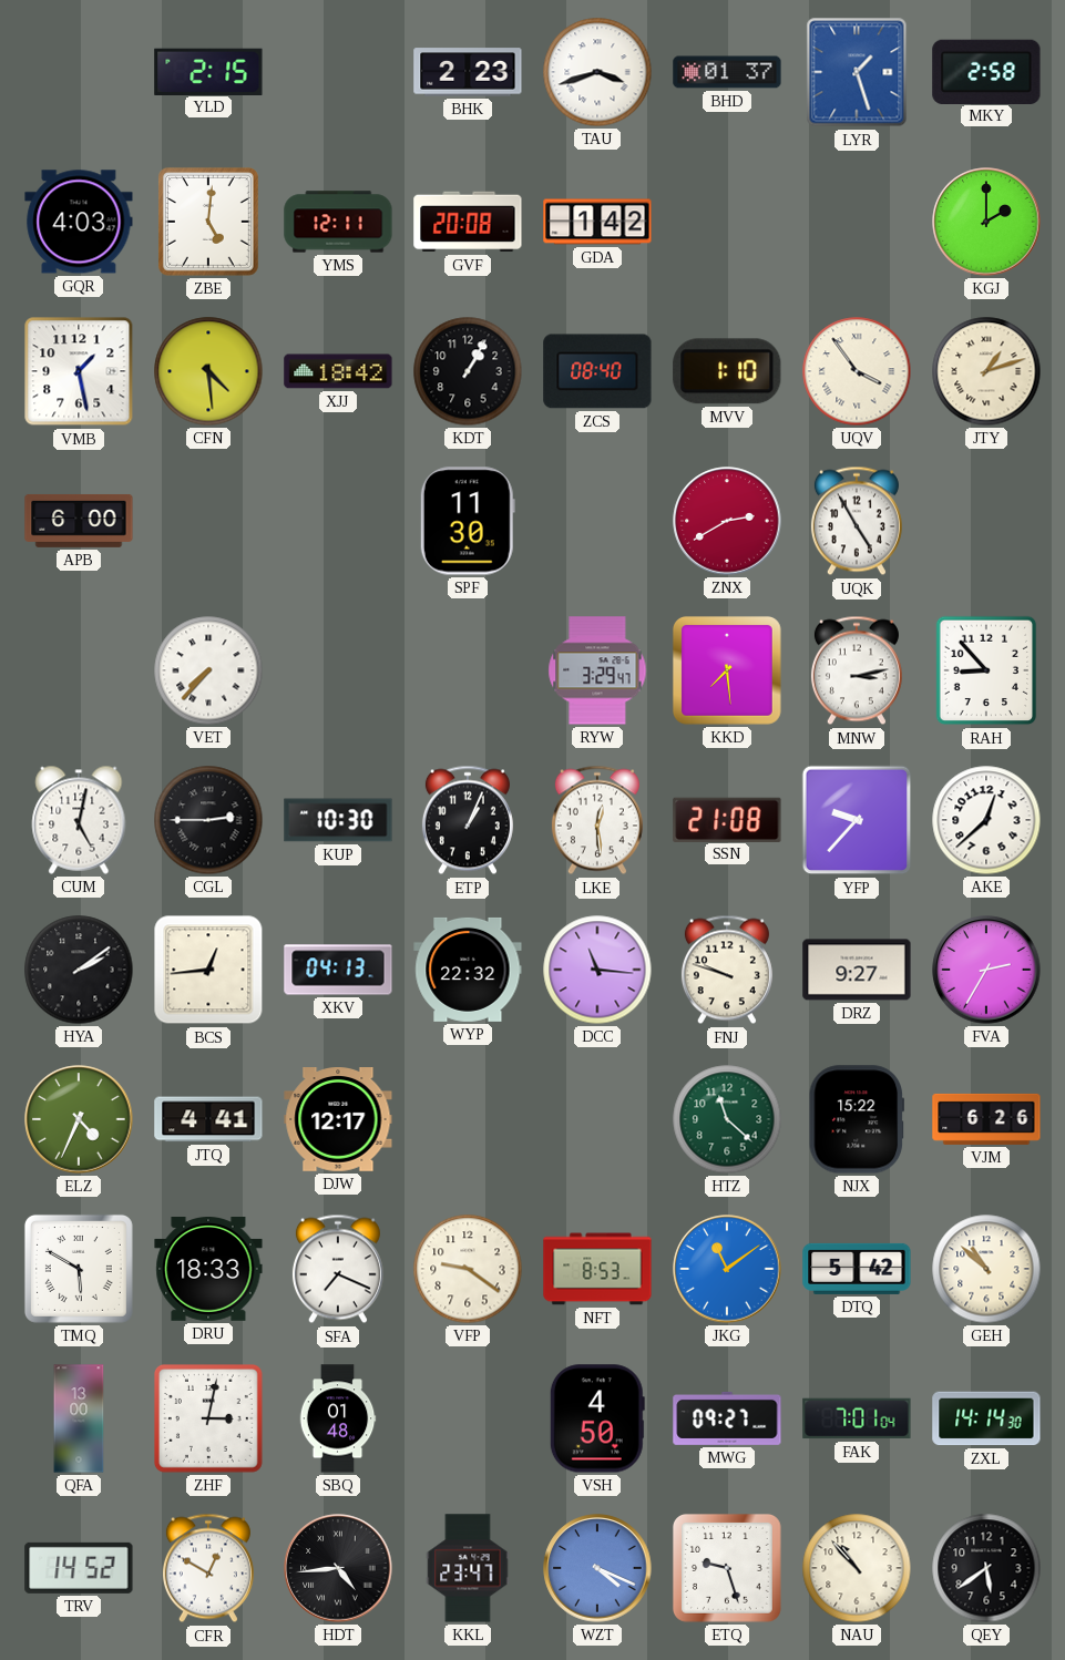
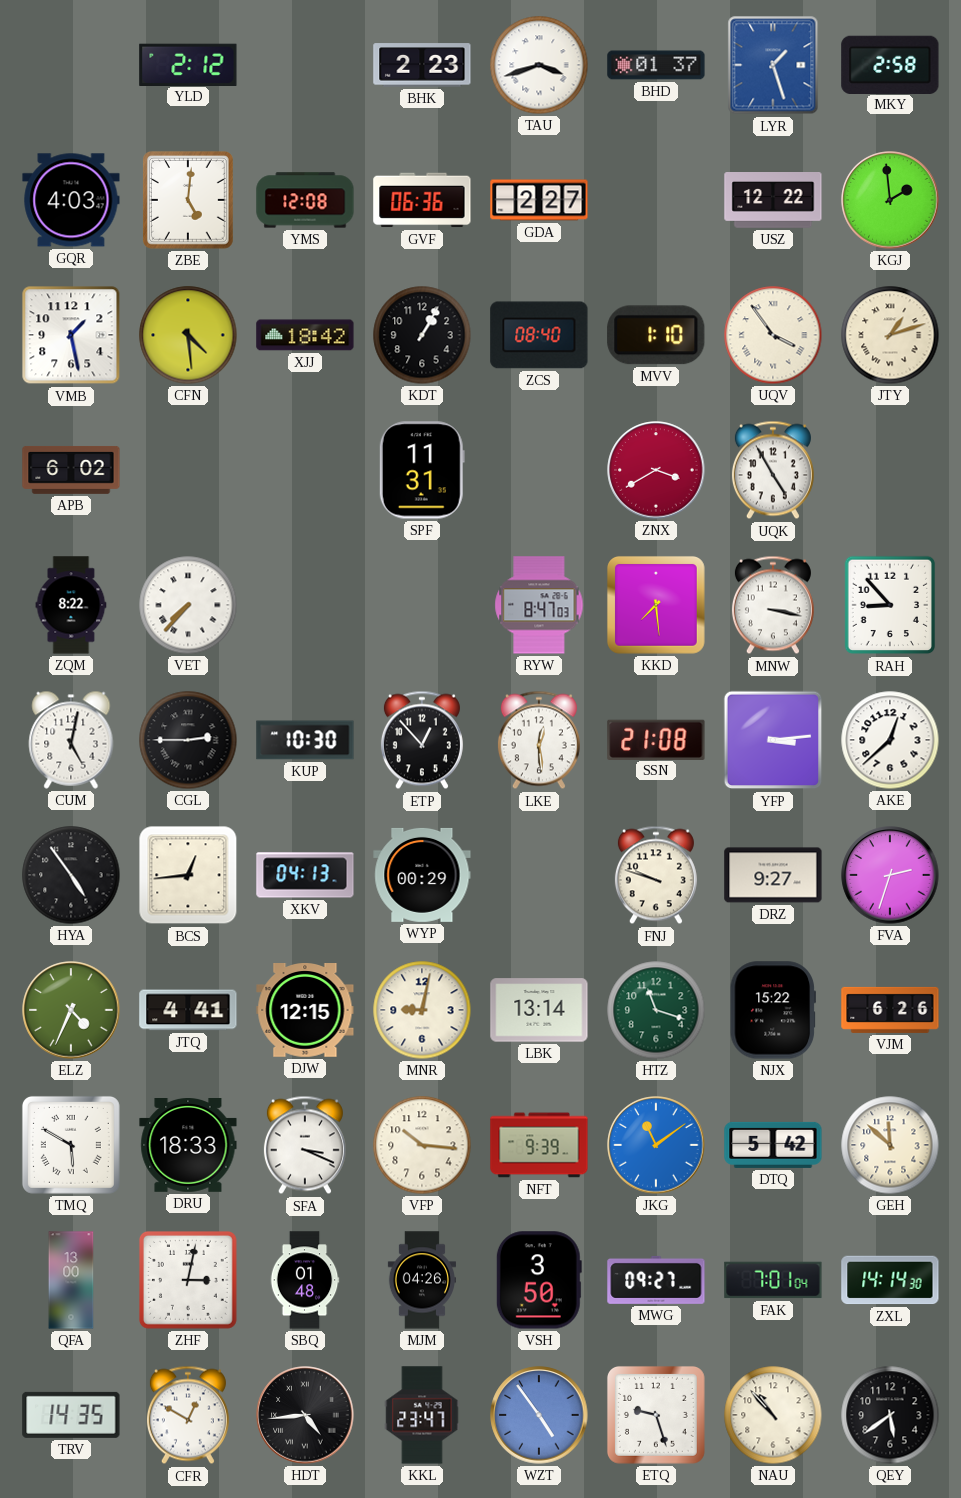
YLD: 2:15 -> 2:12
YMS: 12:11 -> 12:08
GVF: 20:08 -> 06:36
GDA: 1:42 -> 2:27
USZ: none -> 12:22
KGJ: 2:00 -> 1:59
APB: 6:00 -> 6:02
SPF: 11:30 -> 11:31
ZNX: 2:40 -> 3:40
ZQM: none -> 8:22
RYW: 3:29 -> 8:47
MNW: 3:13 -> 3:17
ETP: 1:04 -> 12:53
YFP: 9:37 -> 3:14
HYA: 2:09 -> 4:54
WYP: 22:32 -> 00:29
DCC: 11:16 -> none
FVA: 2:35 -> 2:33
DJW: 12:17 -> 12:15
MNR: none -> 9:02
LBK: none -> 13:14
HTZ: 11:22 -> 11:18
SFA: 7:19 -> 3:19
VFP: 9:21 -> 10:16
NFT: 8:53 -> 9:39
GEH: 10:52 -> 11:52
MJM: none -> 04:26
VSH: 4:50 -> 3:50
TRV: 14:52 -> 14:35
WZT: 4:19 -> 4:54
